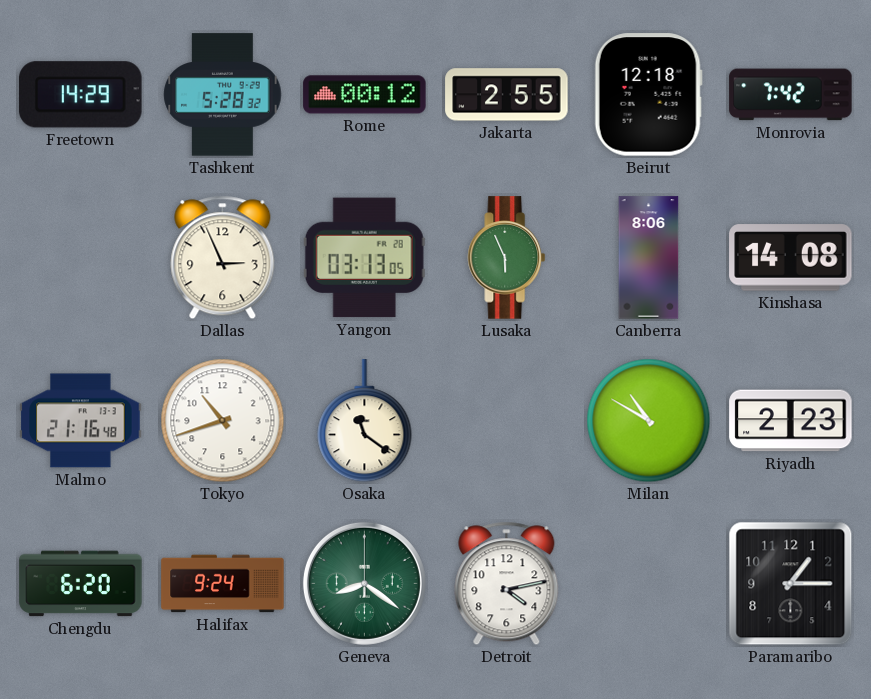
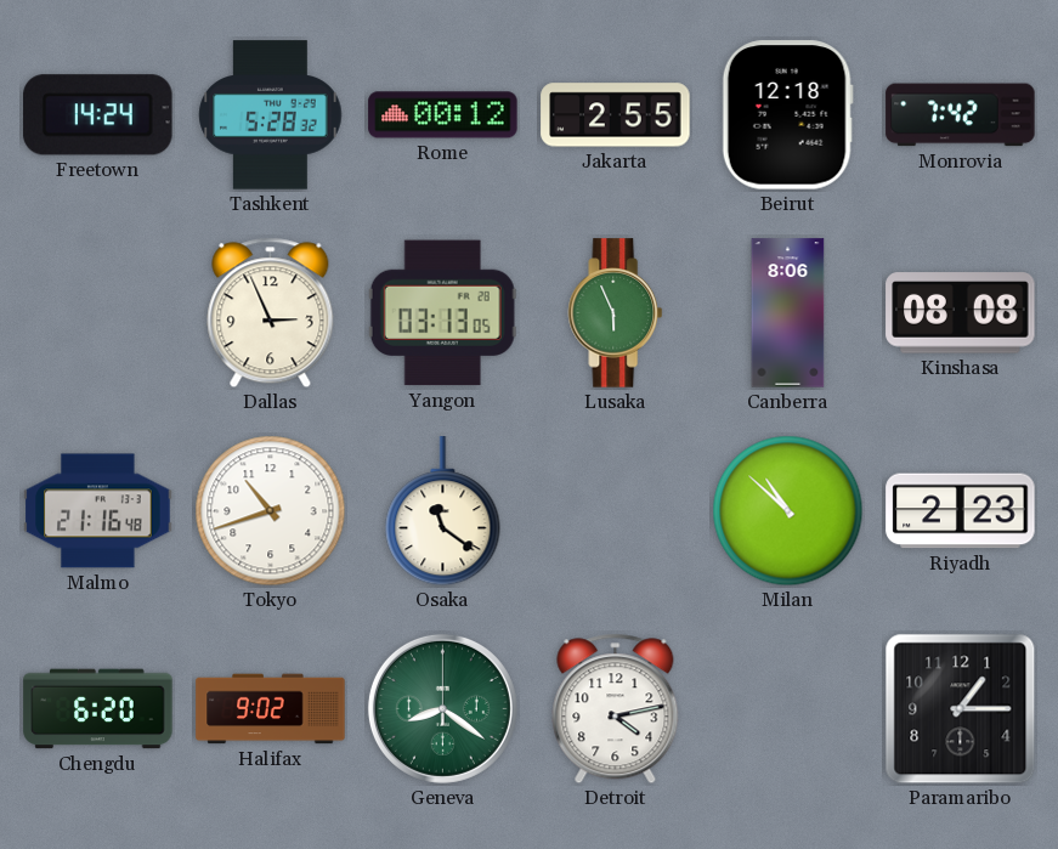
Freetown: 14:29 -> 14:24
Kinshasa: 14:08 -> 08:08
Milan: 10:50 -> 10:52
Halifax: 9:24 -> 9:02
